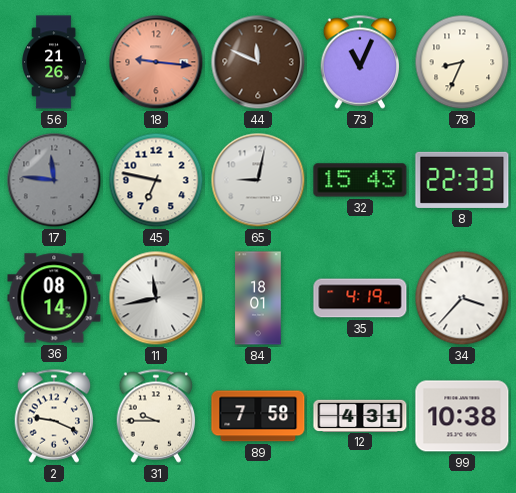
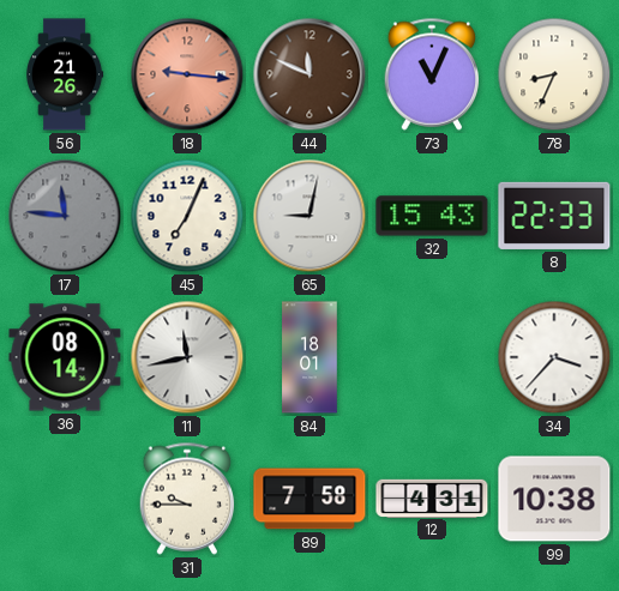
45: 6:47 -> 7:04
35: 4:19 -> none
2: 9:19 -> none
